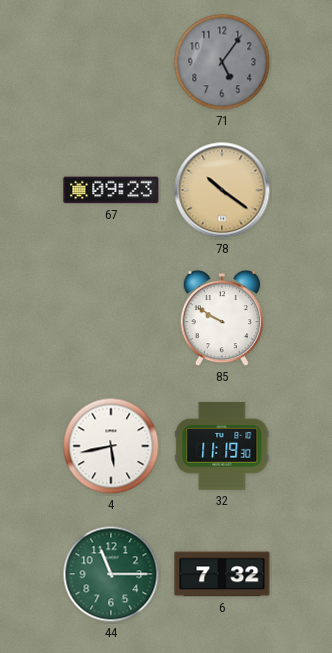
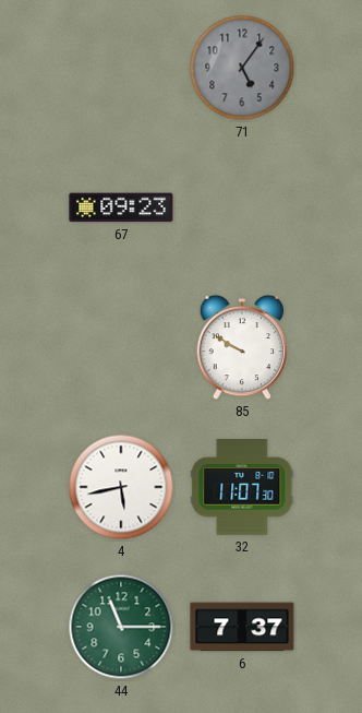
78: 10:21 -> none
32: 11:19 -> 11:07
6: 7:32 -> 7:37
